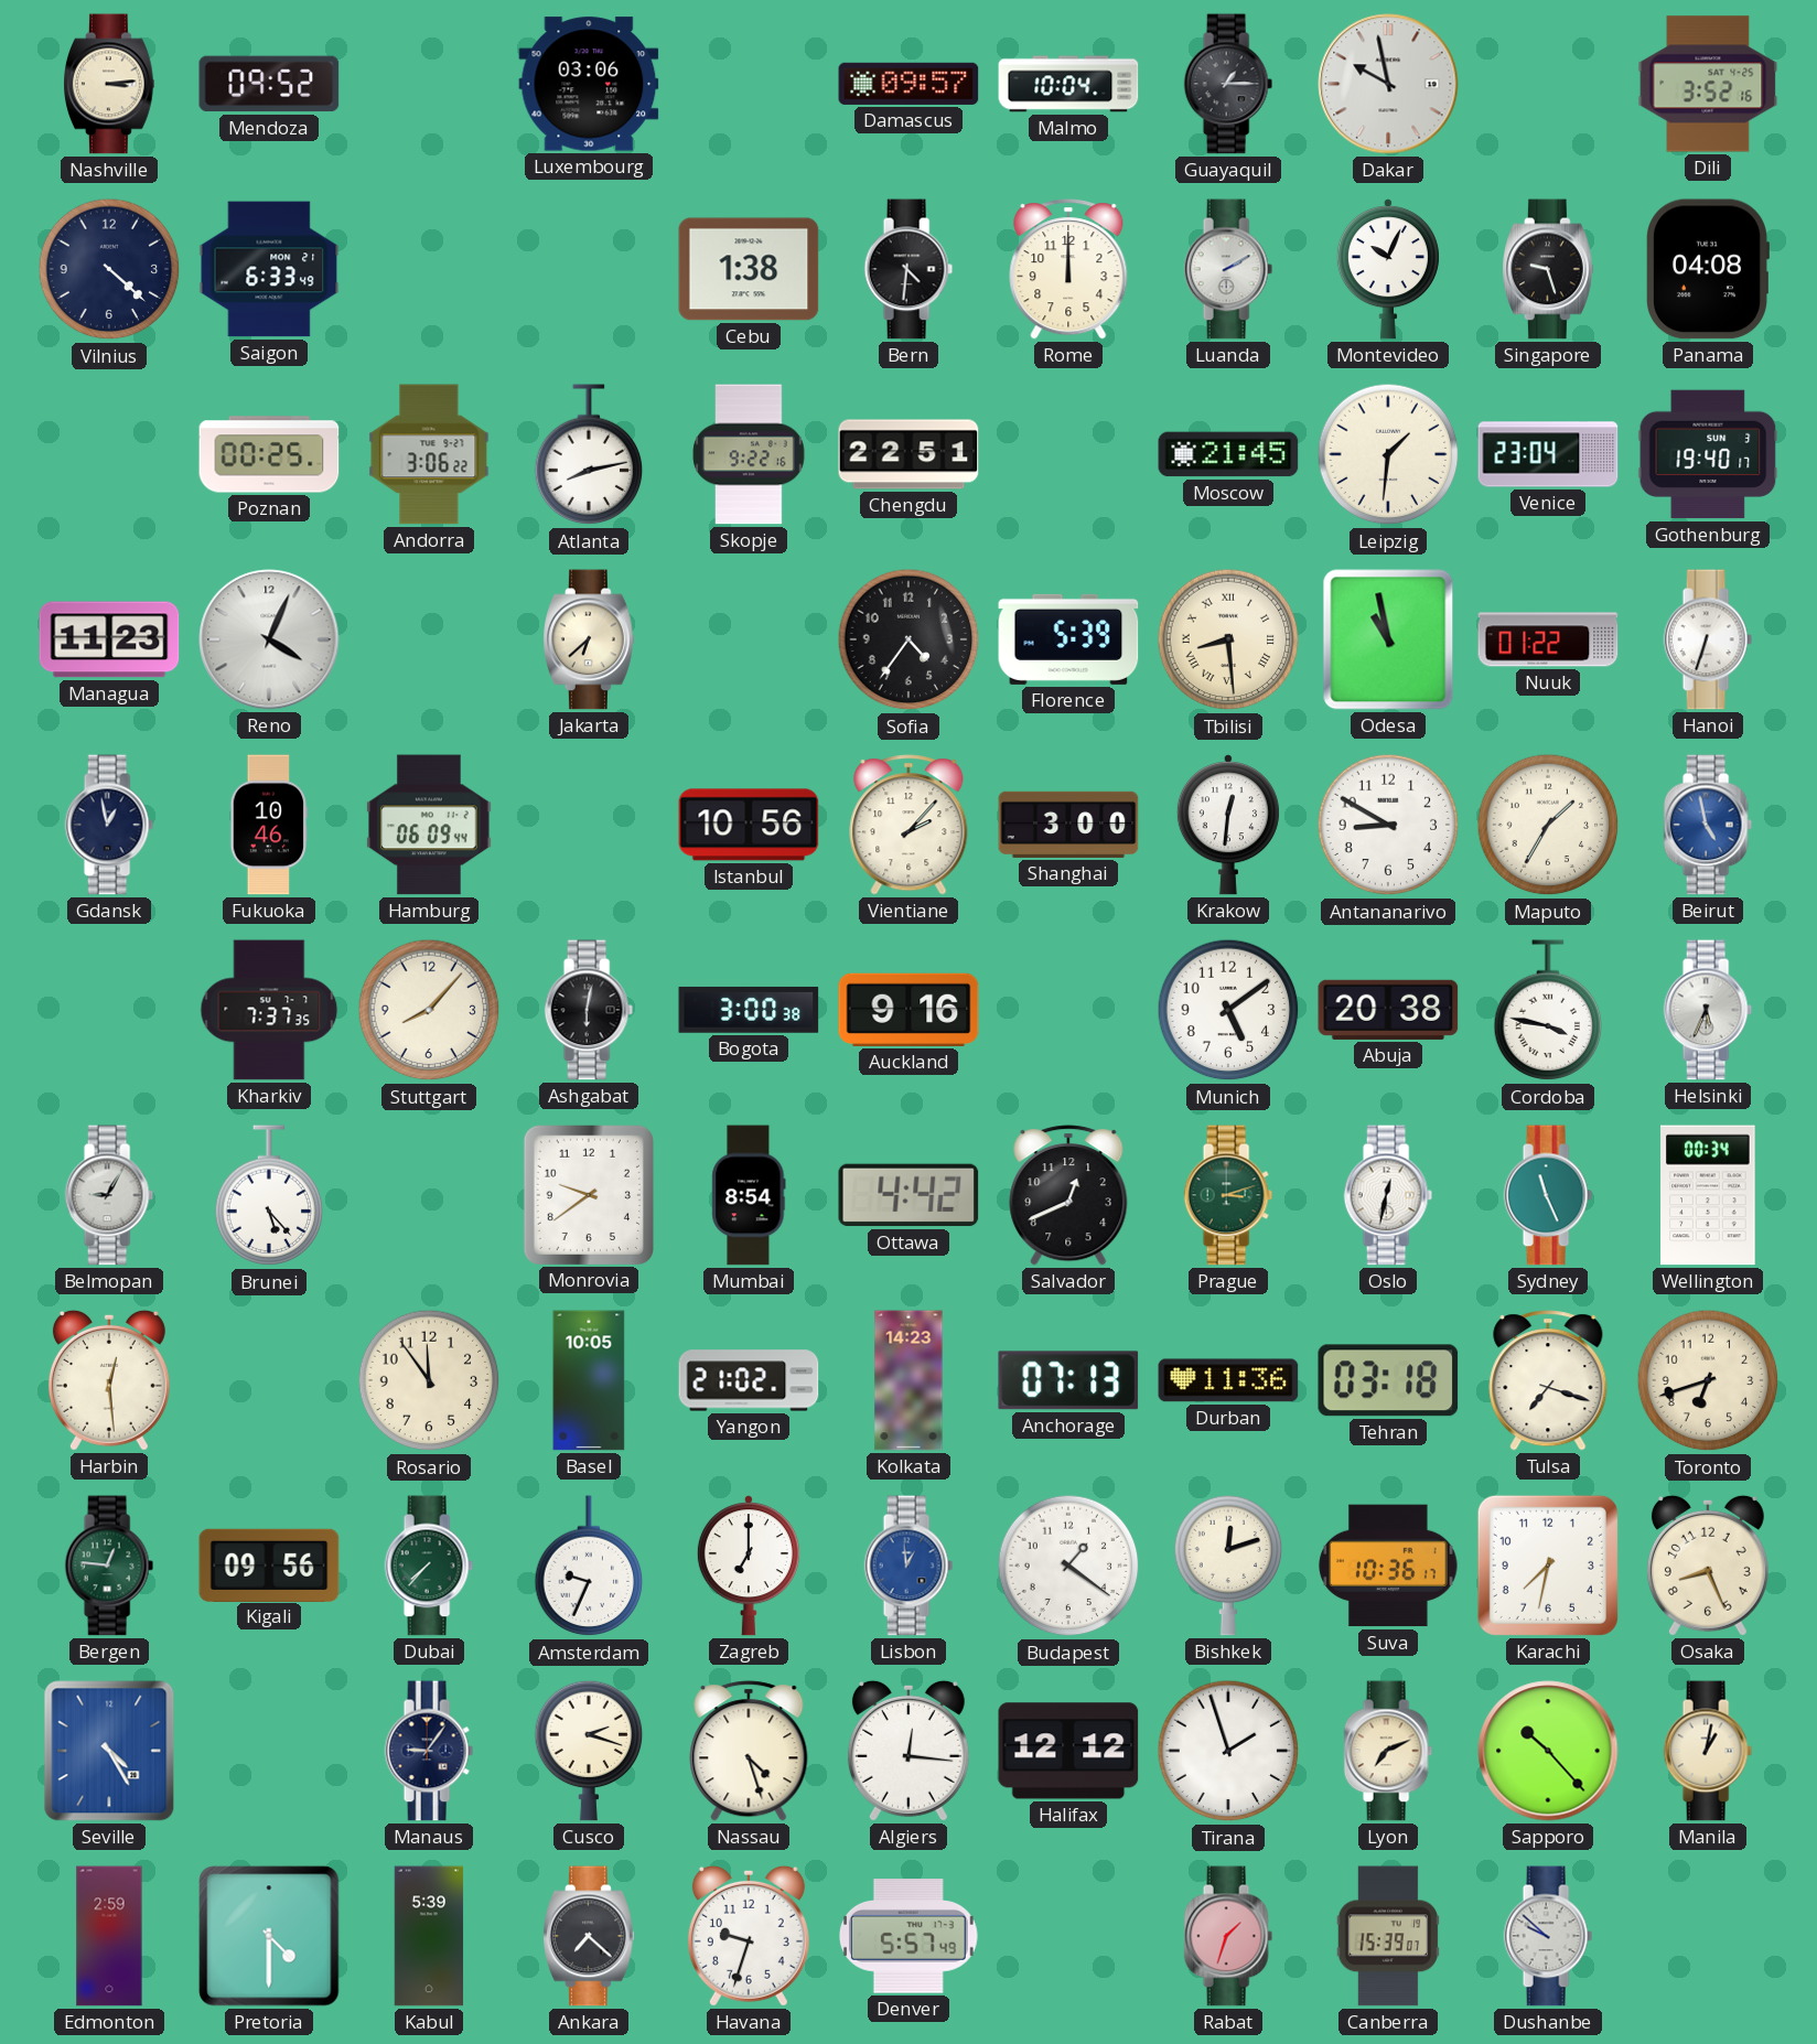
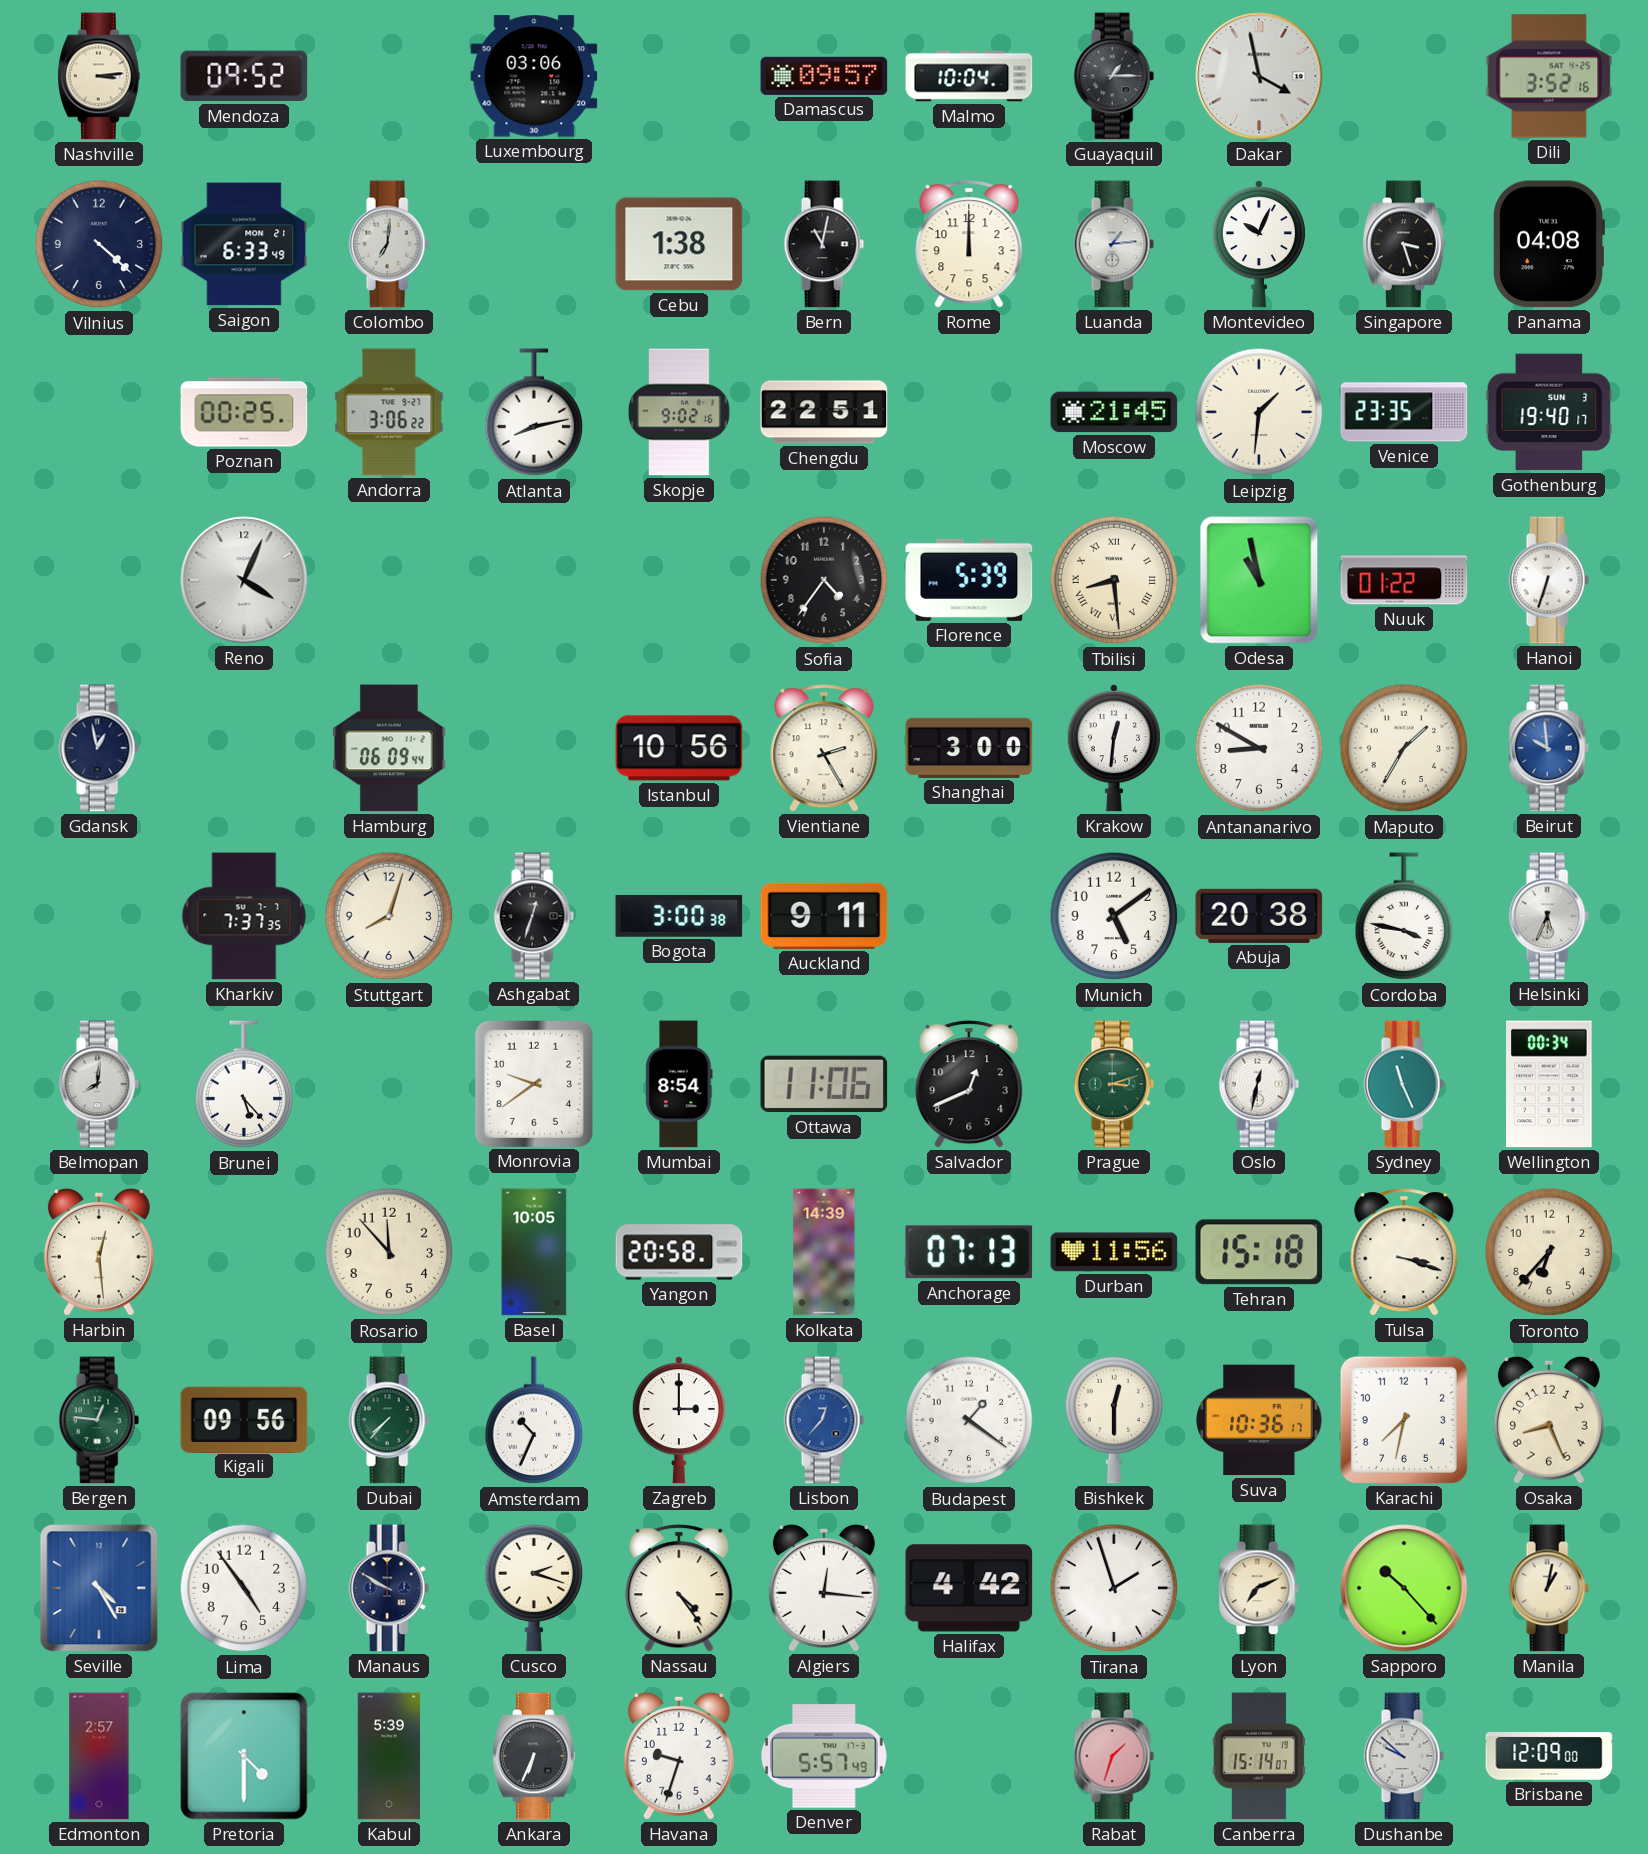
Dakar: 9:58 -> 3:58
Colombo: none -> 7:01
Bern: 4:31 -> 11:02
Luanda: 2:10 -> 1:14
Singapore: 9:27 -> 3:27
Skopje: 9:22 -> 9:02
Venice: 23:04 -> 23:35
Managua: 11:23 -> none
Jakarta: 6:38 -> none
Fukuoka: 10:46 -> none
Vientiane: 2:07 -> 2:25
Beirut: 4:58 -> 9:59
Stuttgart: 8:07 -> 8:03
Ashgabat: 6:02 -> 12:33
Auckland: 9:16 -> 9:11
Belmopan: 9:05 -> 8:01
Ottawa: 4:42 -> 11:06
Rosario: 11:54 -> 11:53
Yangon: 21:02 -> 20:58
Kolkata: 14:23 -> 14:39
Durban: 11:36 -> 11:56
Tehran: 03:18 -> 15:18
Tulsa: 7:18 -> 3:18
Toronto: 6:42 -> 6:37
Amsterdam: 9:34 -> 10:34
Zagreb: 7:00 -> 3:00
Lisbon: 12:59 -> 12:37
Bishkek: 12:12 -> 12:30
Lima: none -> 4:54
Manaus: 9:06 -> 9:50
Nassau: 4:27 -> 4:24
Halifax: 12:12 -> 4:42
Edmonton: 2:59 -> 2:57
Ankara: 7:22 -> 6:34
Canberra: 15:39 -> 15:14
Brisbane: none -> 12:09
